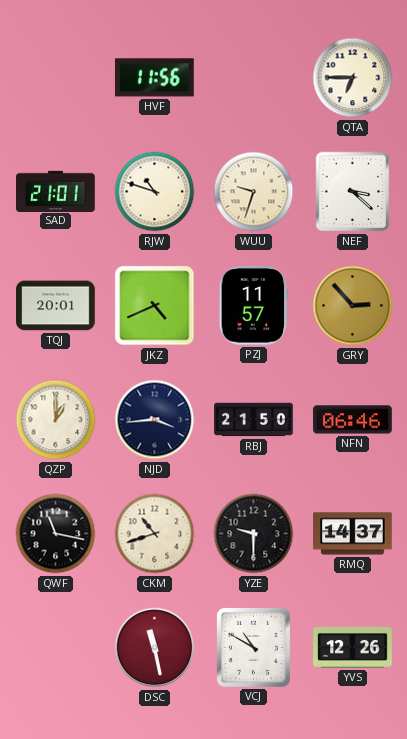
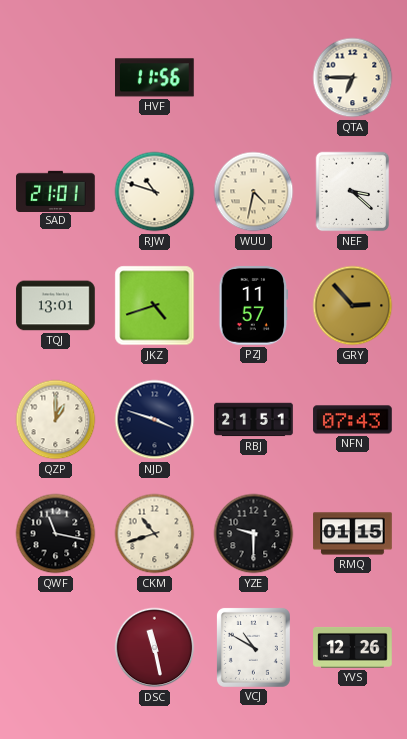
WUU: 9:33 -> 4:32
TQJ: 20:01 -> 13:01
JKZ: 4:41 -> 4:42
NJD: 3:44 -> 3:48
RBJ: 21:50 -> 21:51
NFN: 06:46 -> 07:43
RMQ: 14:37 -> 01:15
